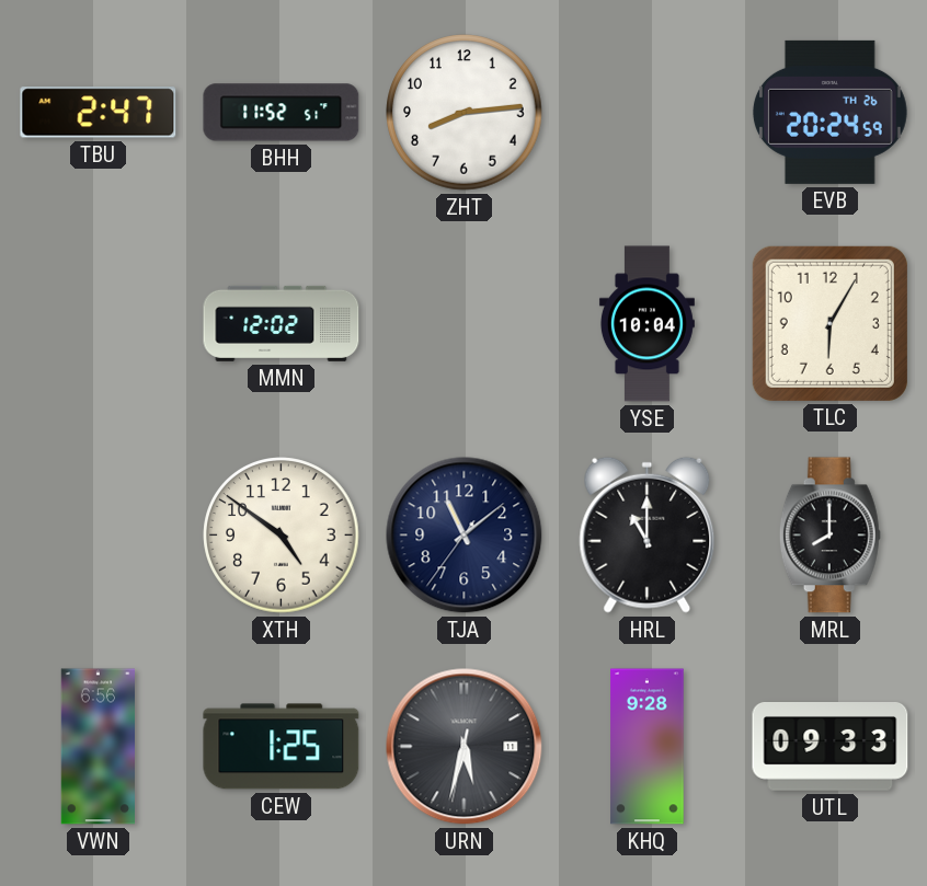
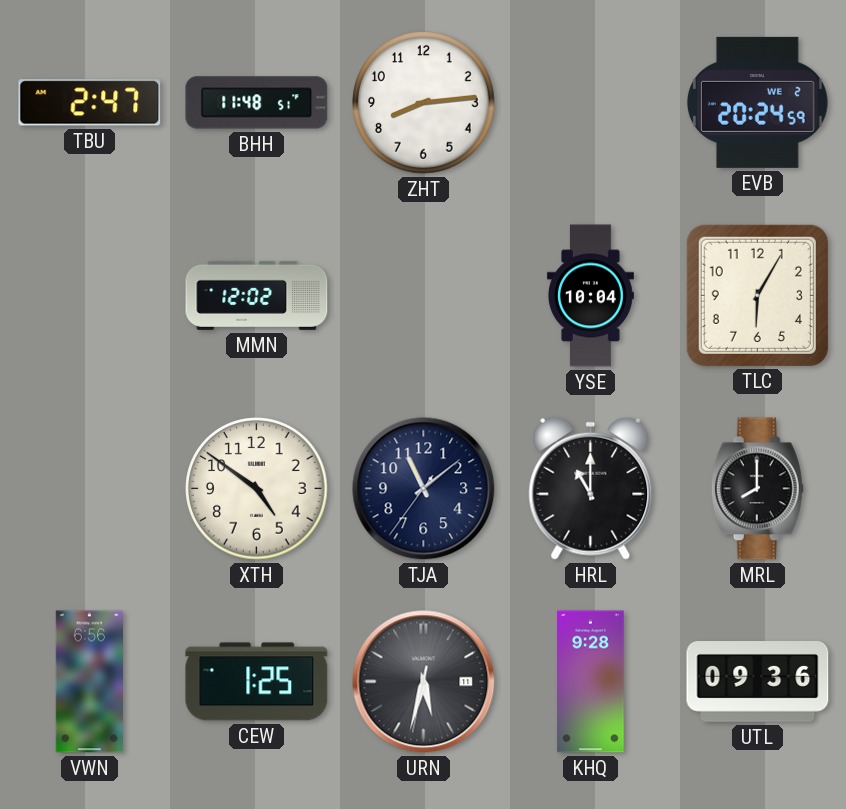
BHH: 11:52 -> 11:48
EVB date: TH 26 -> WE 2
UTL: 09:33 -> 09:36
